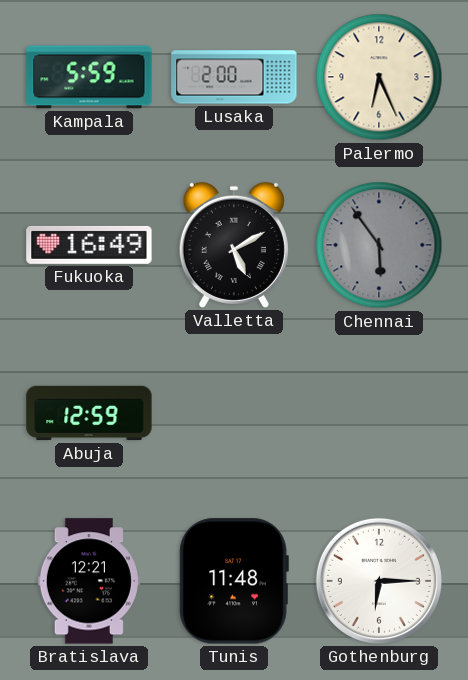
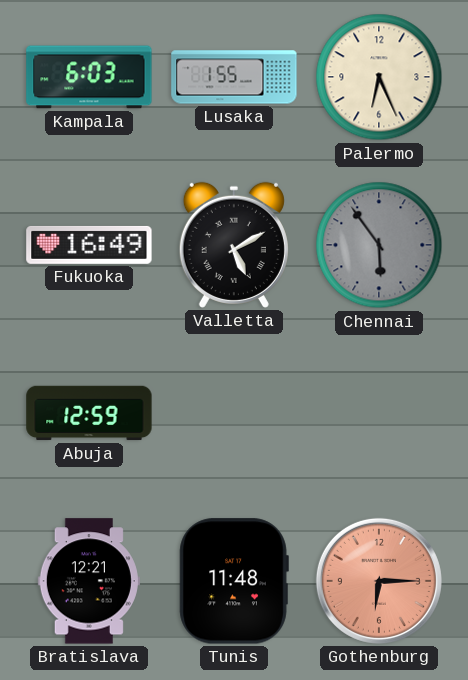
Kampala: 5:59 -> 6:03
Lusaka: 2:00 -> 1:55
Gothenburg dial: white -> salmon
